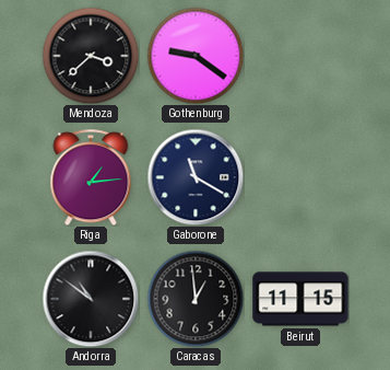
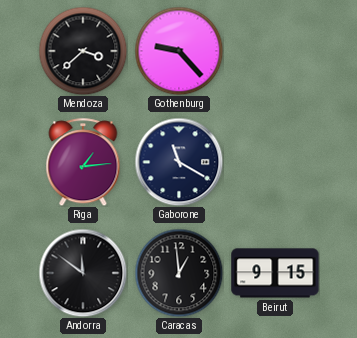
Gothenburg: 9:21 -> 9:23
Andorra: 10:51 -> 11:51
Beirut: 11:15 -> 9:15
